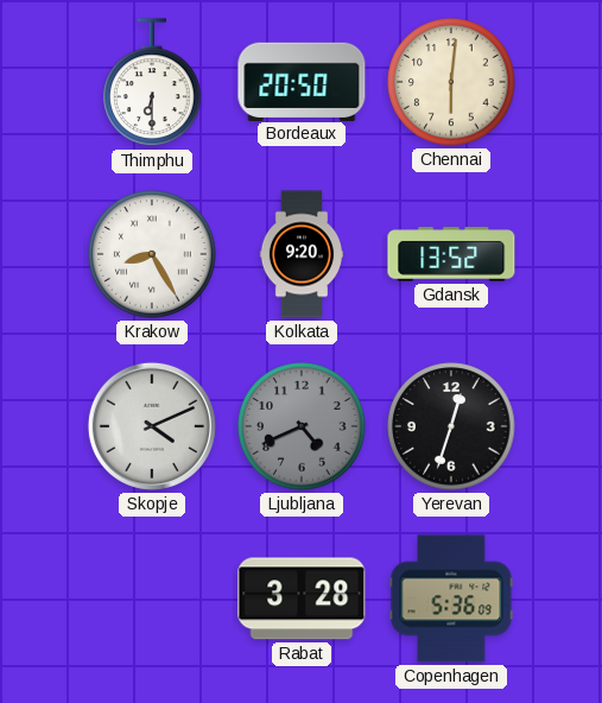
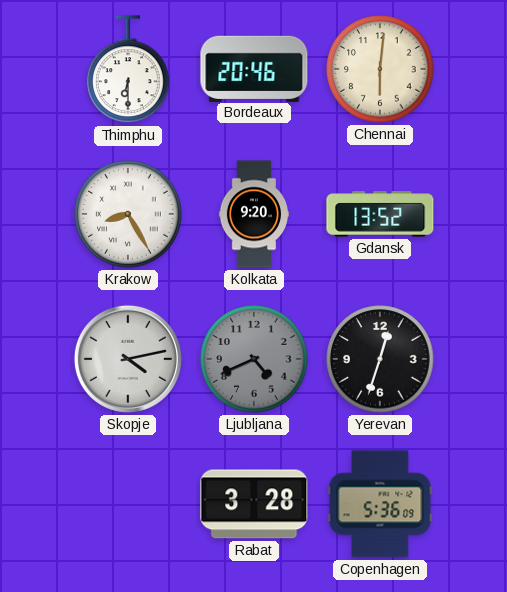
Bordeaux: 20:50 -> 20:46
Skopje: 4:11 -> 4:13
